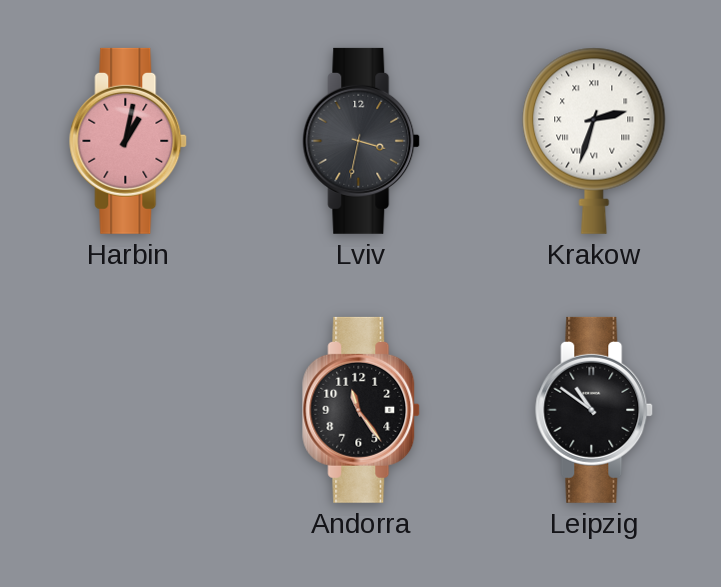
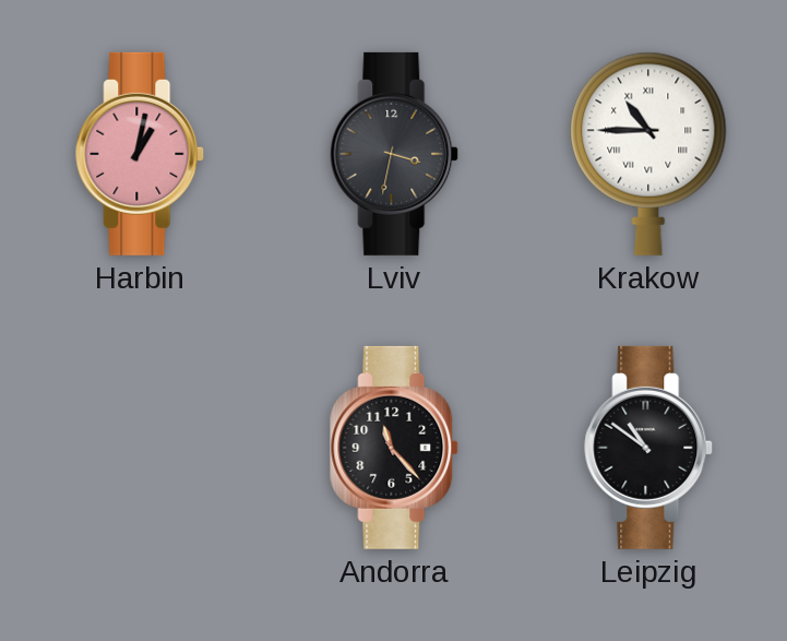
Krakow: 2:33 -> 10:45
Andorra: 11:24 -> 11:23
